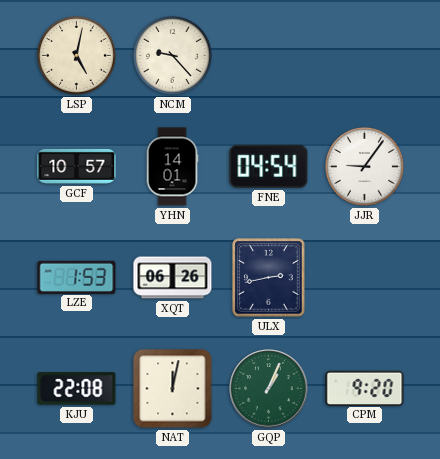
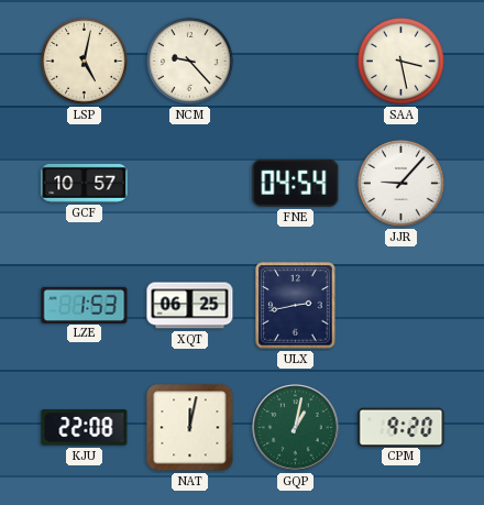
SAA: none -> 3:28
YHN: 14:01 -> none
JJR: 9:06 -> 9:07
XQT: 06:26 -> 06:25
GQP: 1:04 -> 1:02
